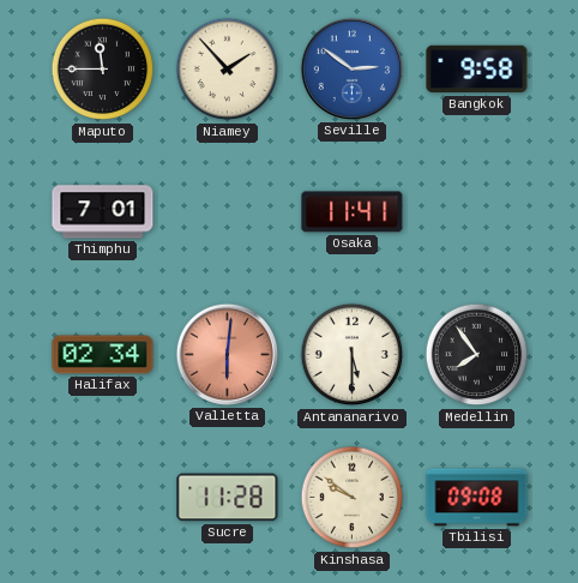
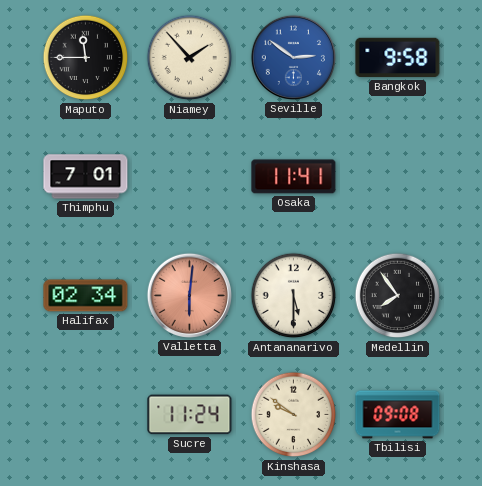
Sucre: 11:28 -> 11:24
